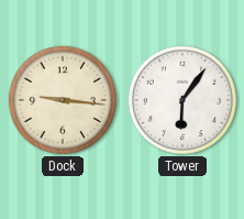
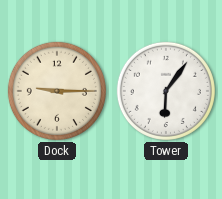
Dock: 9:16 -> 9:15
